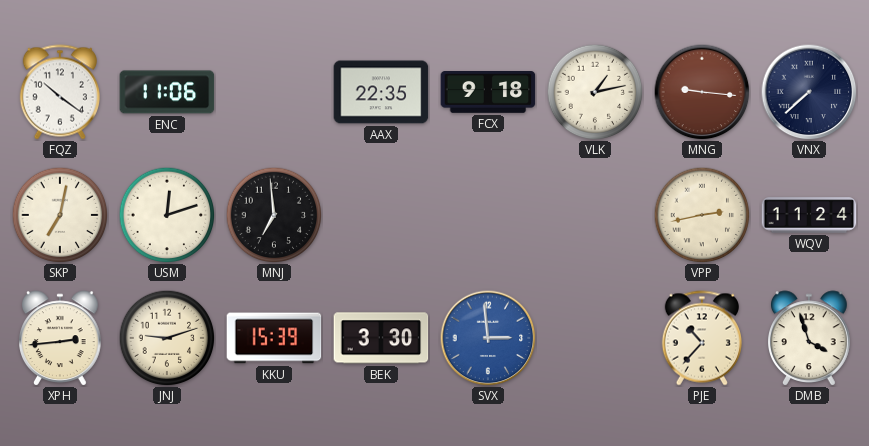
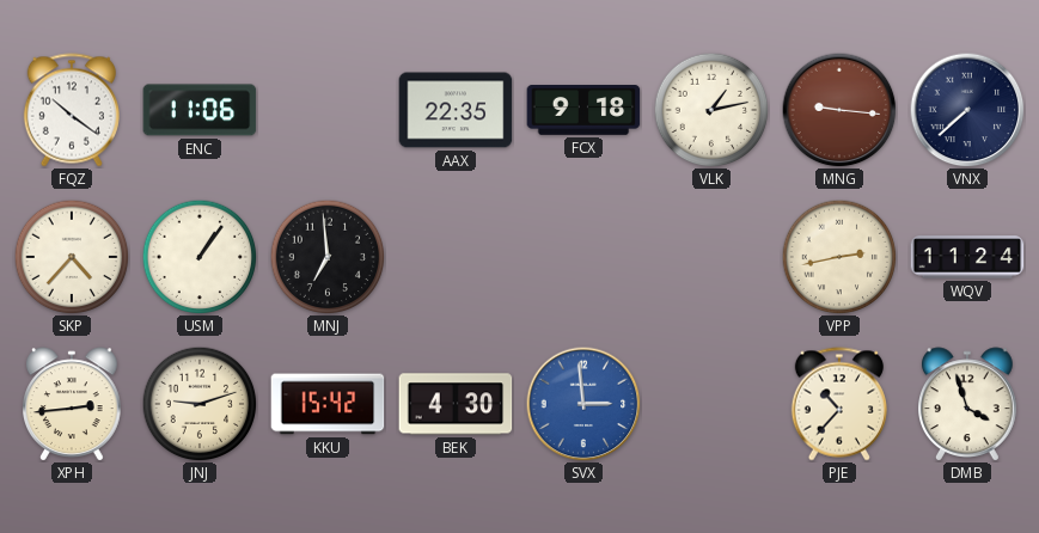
SKP: 7:02 -> 4:37
USM: 12:12 -> 1:06
KKU: 15:39 -> 15:42
BEK: 3:30 -> 4:30
